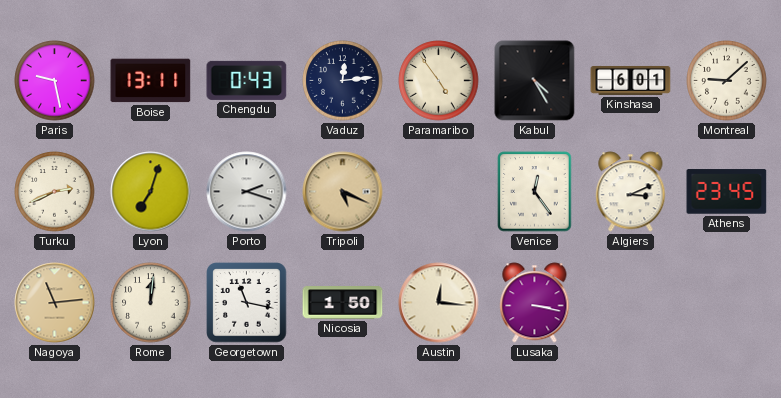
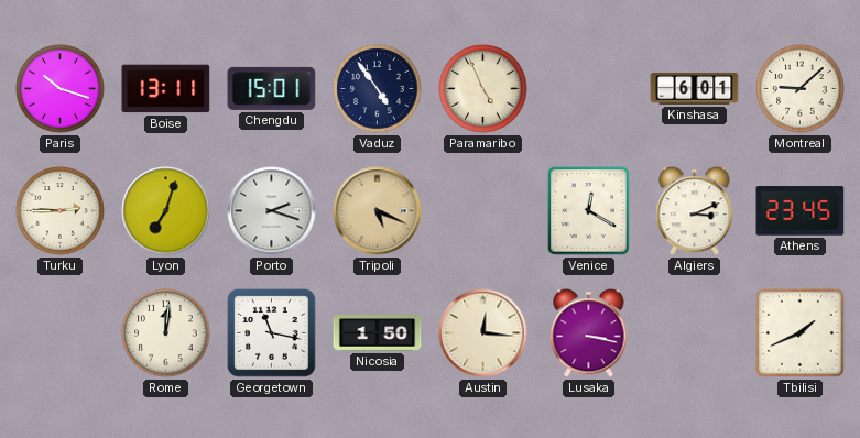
Paris: 9:28 -> 10:18
Chengdu: 0:43 -> 15:01
Vaduz: 12:14 -> 4:54
Paramaribo: 4:54 -> 4:56
Kabul: 4:25 -> none
Turku: 2:41 -> 2:45
Venice: 12:24 -> 12:20
Nagoya: 11:14 -> none
Tbilisi: none -> 1:41
